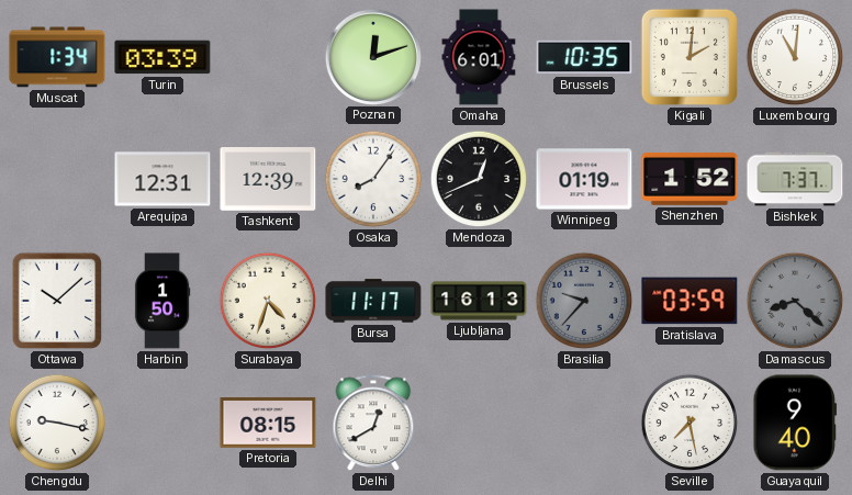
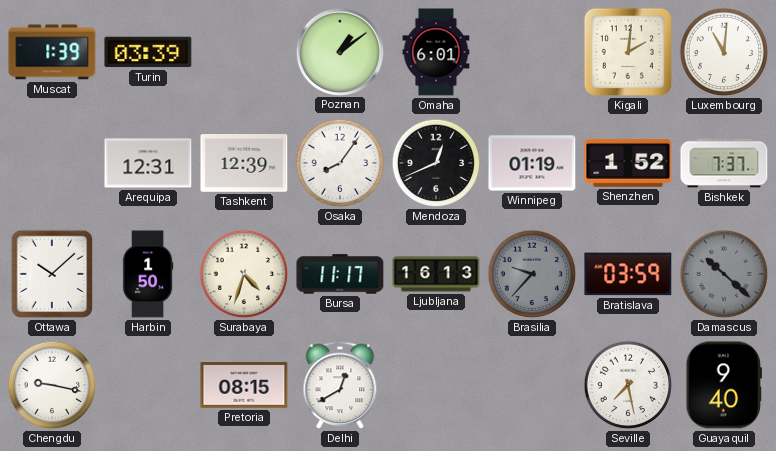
Muscat: 1:34 -> 1:39
Poznan: 12:12 -> 1:09
Brussels: 10:35 -> none
Damascus: 8:22 -> 10:22
